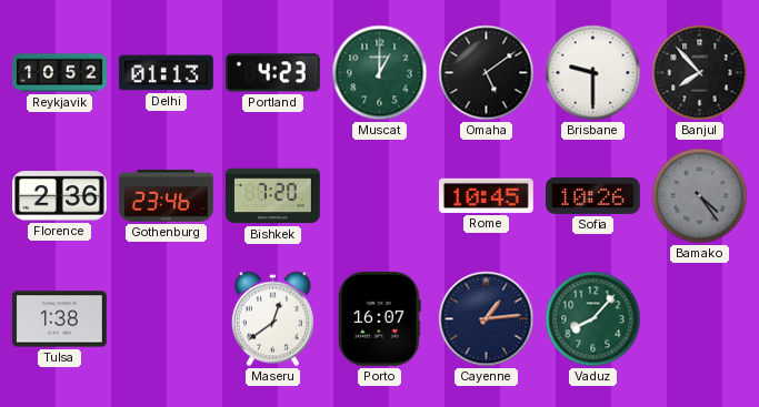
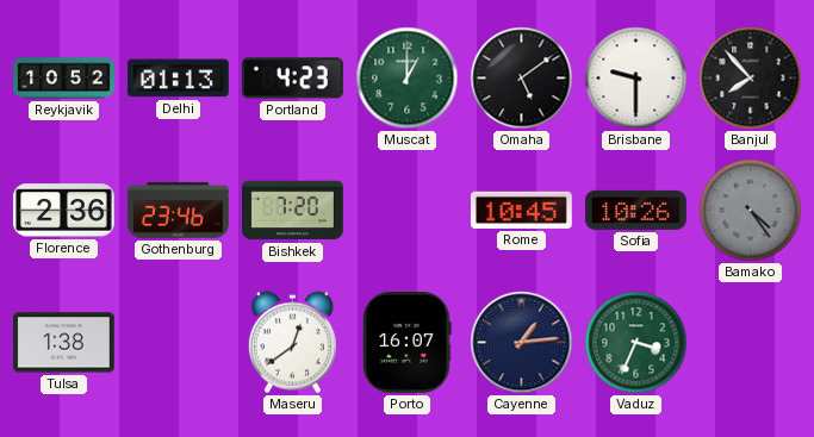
Vaduz: 8:07 -> 3:34
